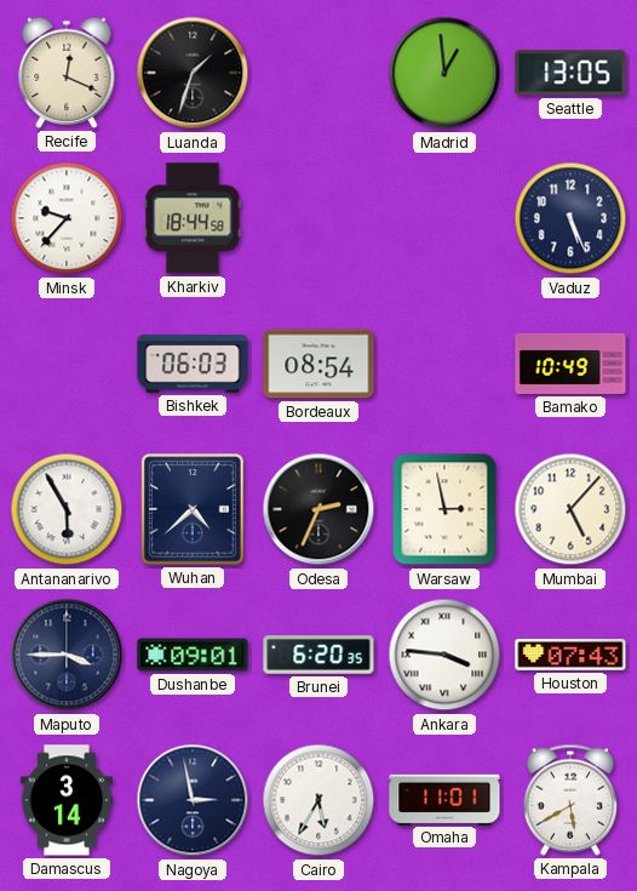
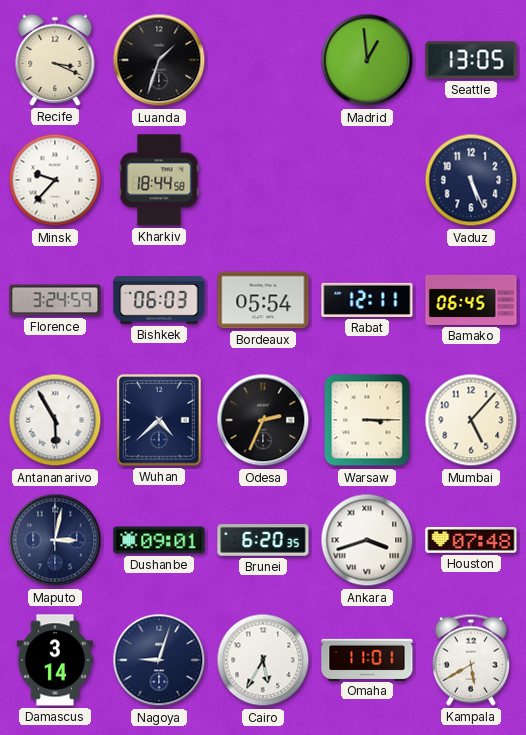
Recife: 12:19 -> 3:19
Florence: none -> 3:24
Bordeaux: 08:54 -> 05:54
Rabat: none -> 12:11
Bamako: 10:49 -> 06:45
Warsaw: 2:58 -> 3:15
Maputo: 3:45 -> 3:02
Ankara: 3:46 -> 3:42
Houston: 07:43 -> 07:48
Nagoya: 2:58 -> 9:03
